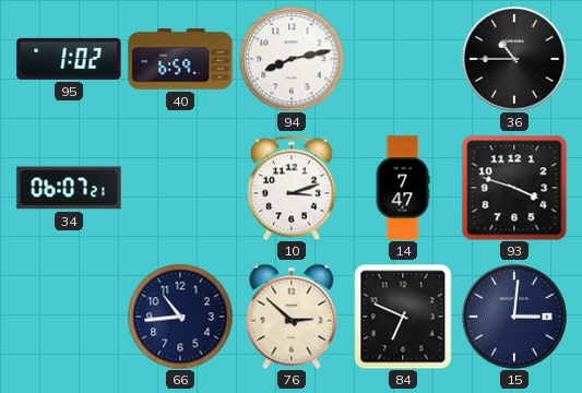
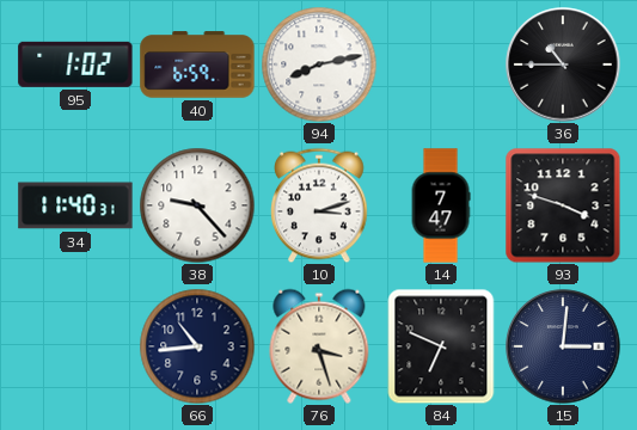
34: 06:07 -> 11:40
38: none -> 9:23
76: 2:52 -> 3:27
